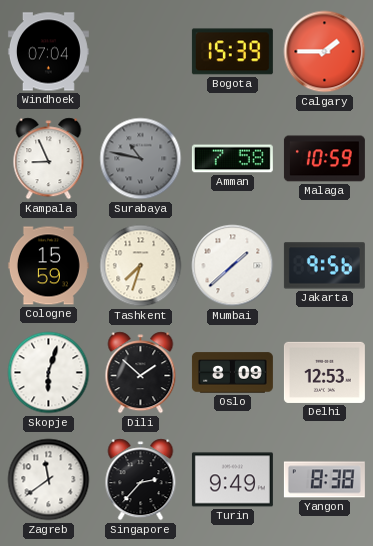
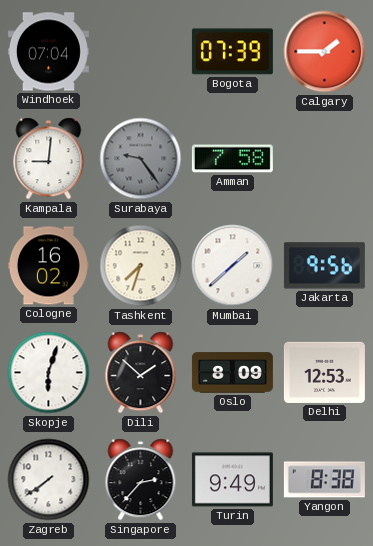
Bogota: 15:39 -> 07:39
Kampala: 8:56 -> 9:01
Surabaya: 10:47 -> 9:24
Malaga: 10:59 -> none
Cologne: 15:59 -> 16:02
Zagreb: 11:39 -> 7:39
